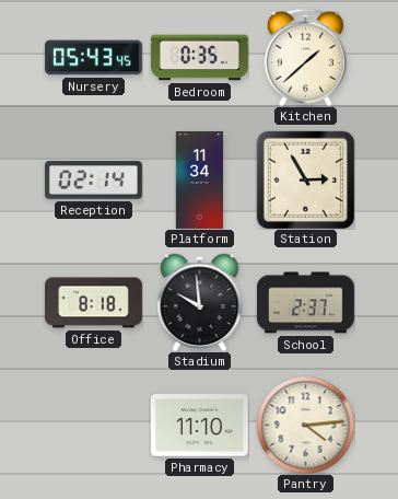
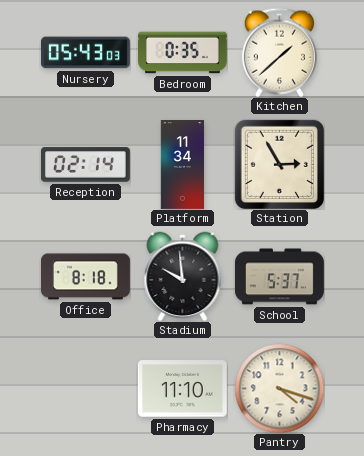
Nursery: 05:43:45 -> 05:43:03
School: 2:37 -> 5:37
Pantry: 4:14 -> 4:18
